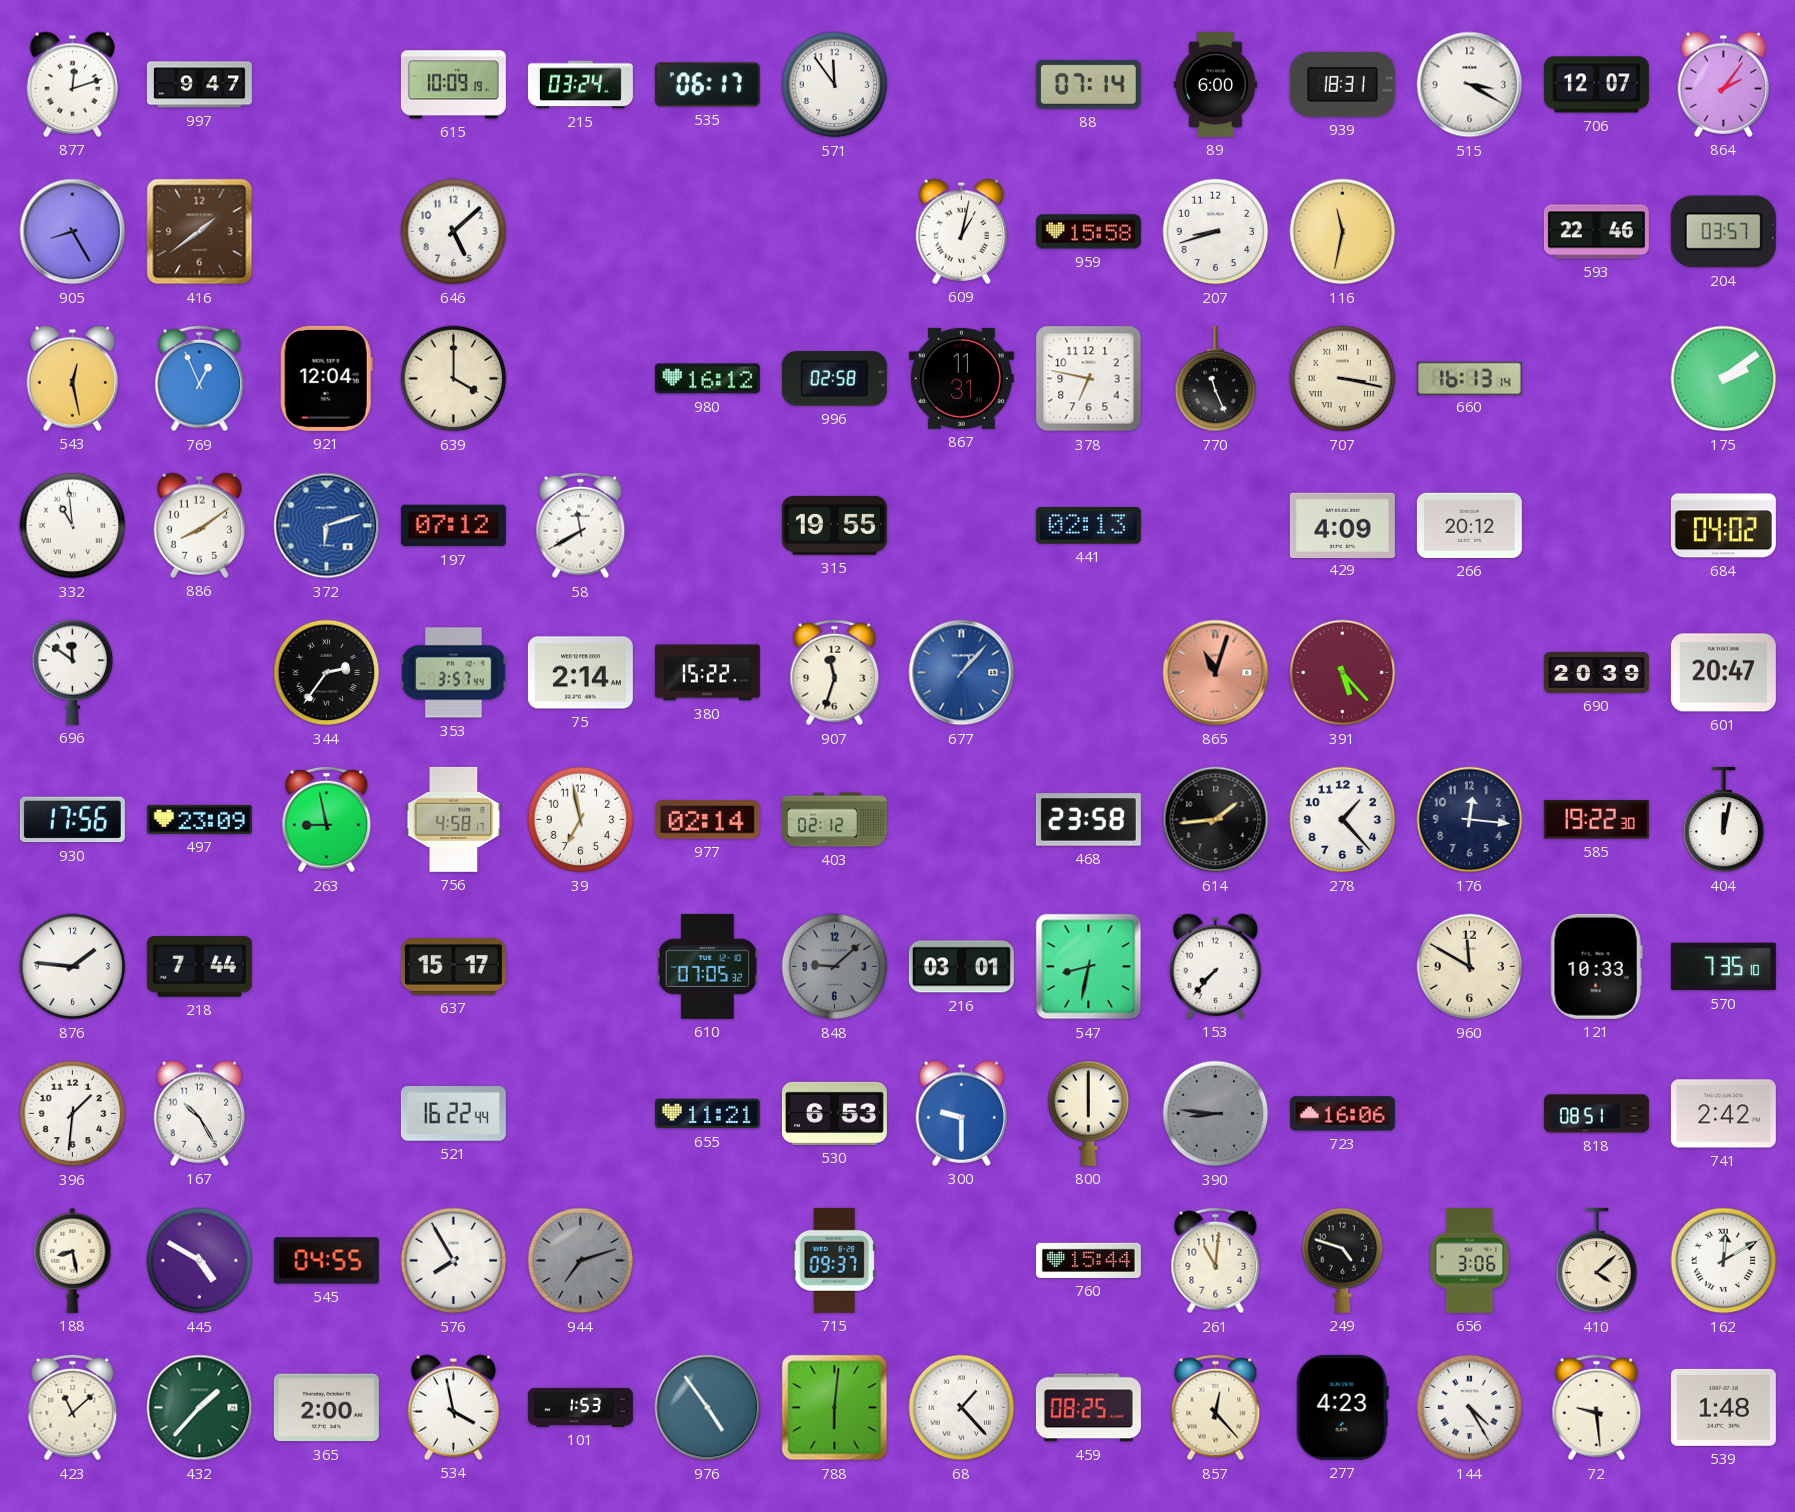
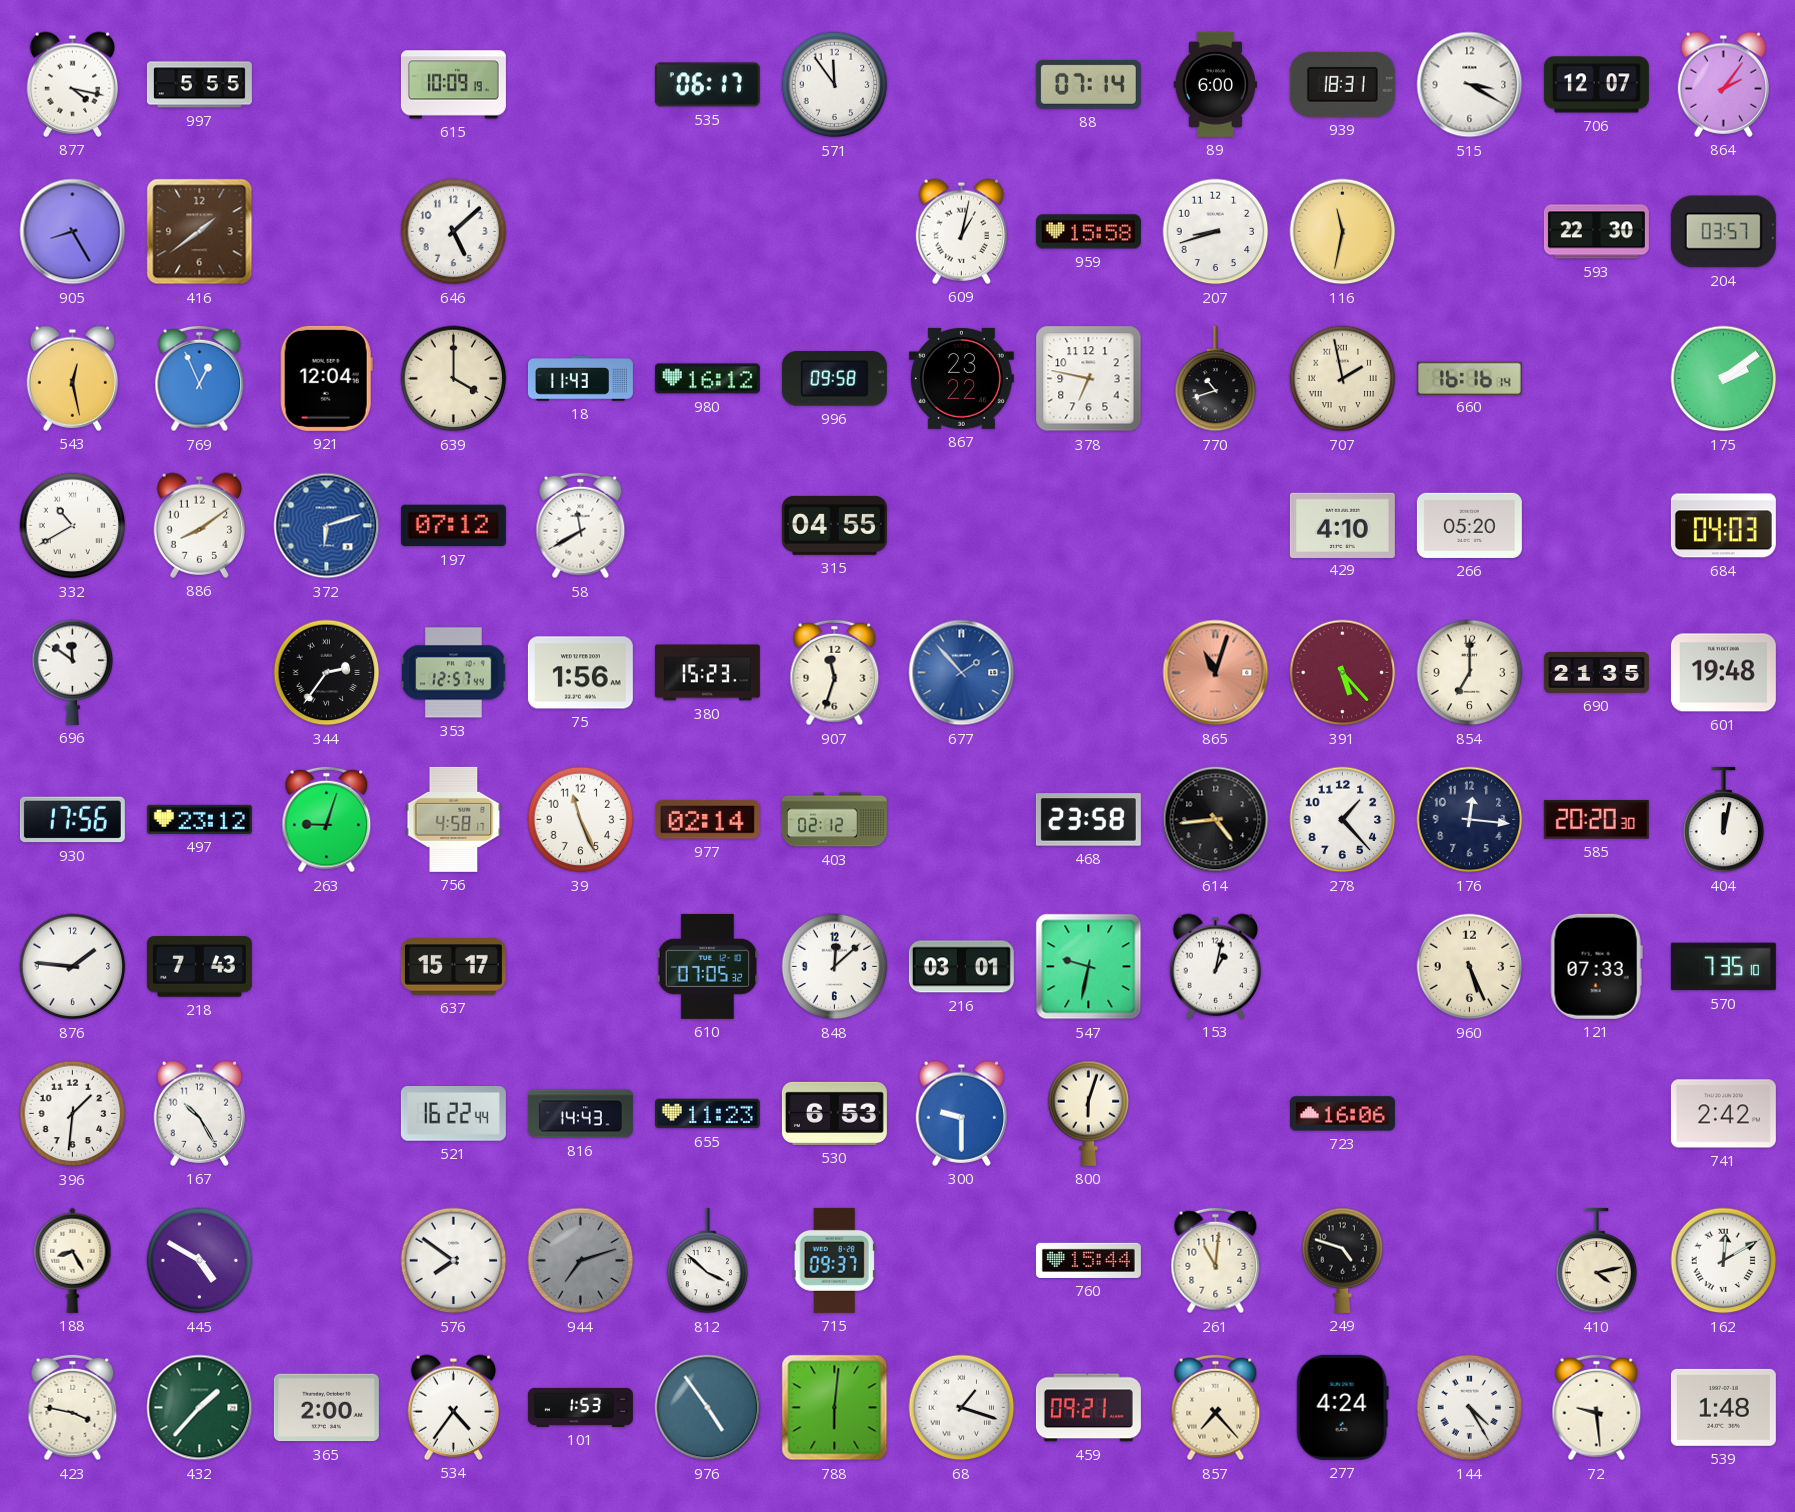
877: 12:12 -> 4:17
997: 9:47 -> 5:55
215: 03:24 -> none
593: 22:46 -> 22:30
18: none -> 11:43
996: 02:58 -> 09:58
867: 11:31 -> 23:22
770: 11:26 -> 10:42
707: 3:17 -> 1:58
660: 16:13 -> 16:16
332: 10:59 -> 10:40
315: 19:55 -> 04:55
441: 02:13 -> none
429: 4:09 -> 4:10
266: 20:12 -> 05:20
684: 04:02 -> 04:03
353: 3:57 -> 12:57
75: 2:14 -> 1:56
380: 15:22 -> 15:23
677: 1:07 -> 1:53
854: none -> 7:00
690: 20:39 -> 21:35
601: 20:47 -> 19:48
497: 23:09 -> 23:12
263: 8:58 -> 9:03
39: 6:58 -> 11:26
614: 1:44 -> 4:44
585: 19:22 -> 20:20
218: 7:44 -> 7:43
848: 9:08 -> 12:08
848 dial: grey -> white
547: 8:32 -> 9:32
153: 7:37 -> 1:02
960: 11:50 -> 5:26
121: 10:33 -> 07:33
816: none -> 14:43
655: 11:21 -> 11:23
800: 6:00 -> 6:03
390: 8:46 -> none
818: 08:51 -> none
188: 8:28 -> 8:25
545: 04:55 -> none
576: 7:55 -> 7:51
812: none -> 3:52
656: 3:06 -> none
410: 4:08 -> 4:13
423: 11:08 -> 3:47
534: 3:58 -> 4:36
68: 1:23 -> 1:18
459: 08:25 -> 09:21
857: 12:23 -> 7:23
277: 4:23 -> 4:24
